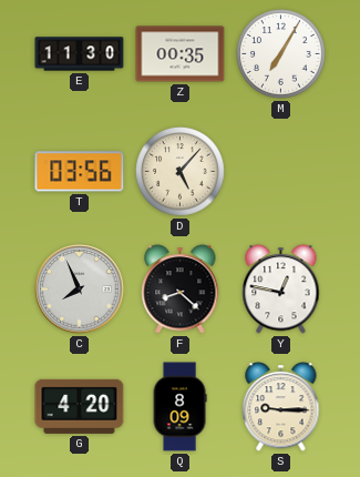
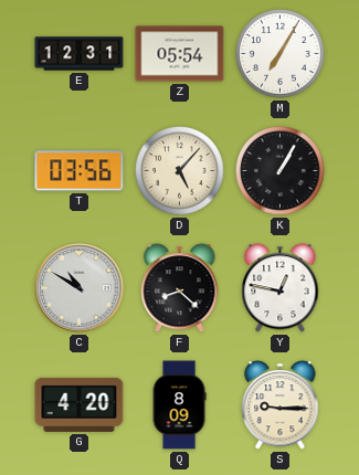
E: 11:30 -> 12:31
Z: 00:35 -> 05:54
K: none -> 1:05
C: 7:56 -> 10:50
